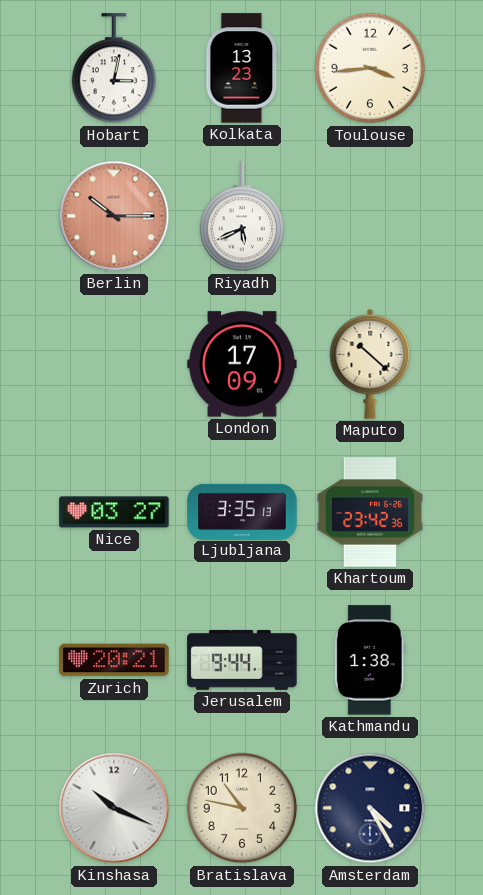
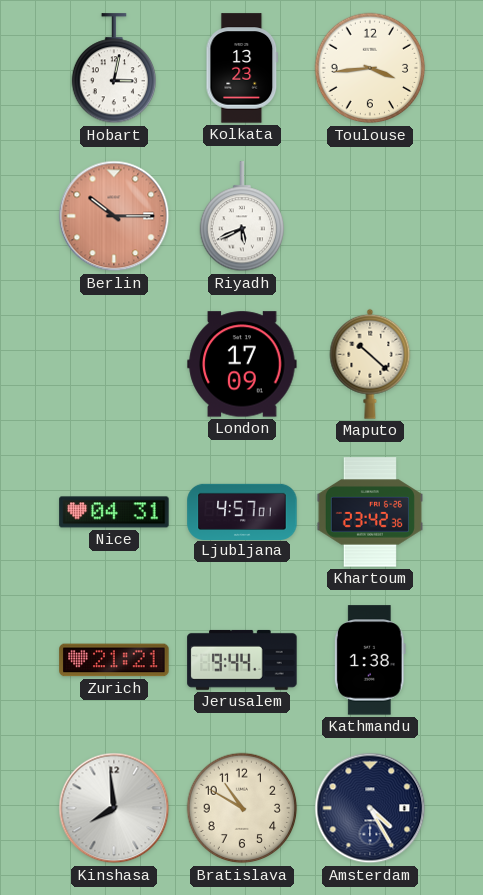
Nice: 03:27 -> 04:31
Ljubljana: 3:35 -> 4:57
Zurich: 20:21 -> 21:21
Kinshasa: 10:19 -> 7:59
Bratislava: 10:47 -> 10:50
